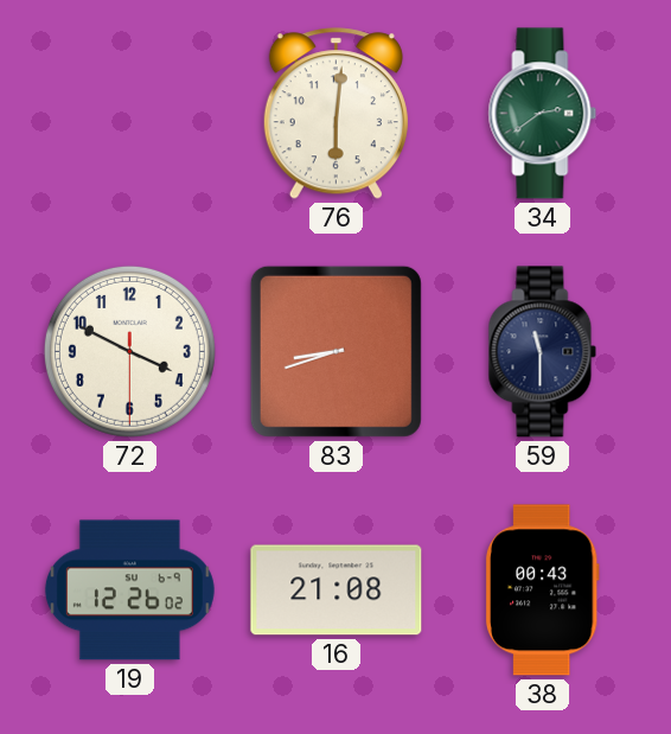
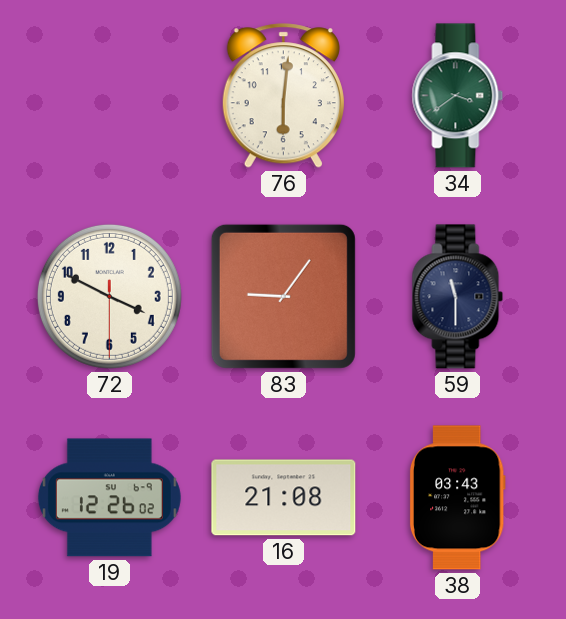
34: 2:39 -> 3:39
83: 8:42 -> 9:06
38: 00:43 -> 03:43
